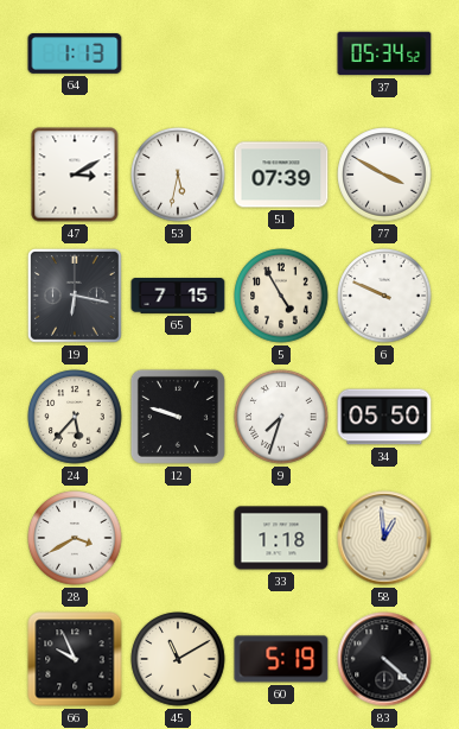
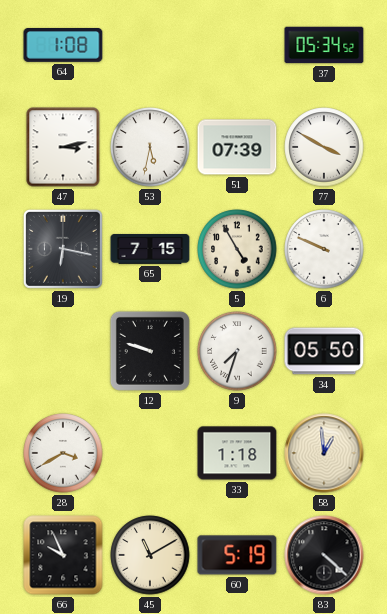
64: 1:13 -> 1:08
47: 3:10 -> 3:13
24: 5:37 -> none
